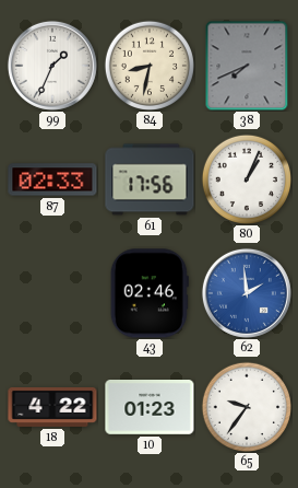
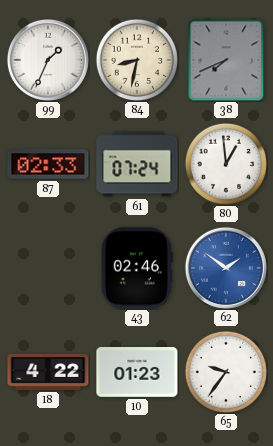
61: 17:56 -> 07:24
80: 1:04 -> 12:59
62: 1:59 -> 1:51
